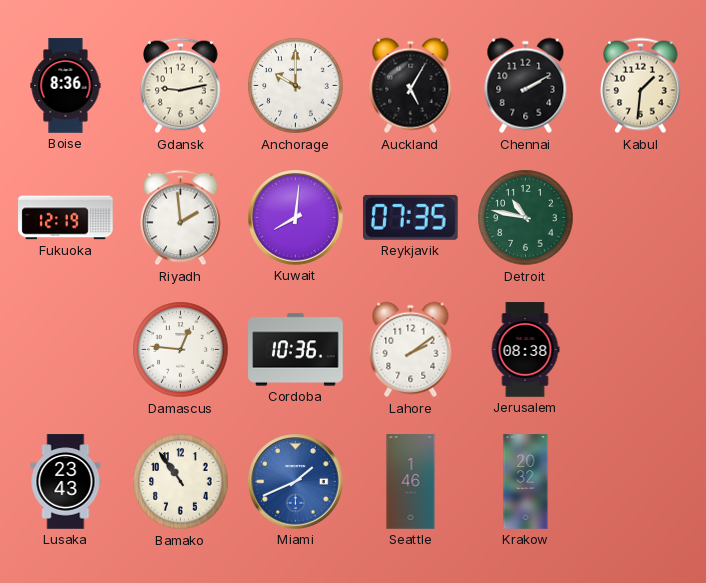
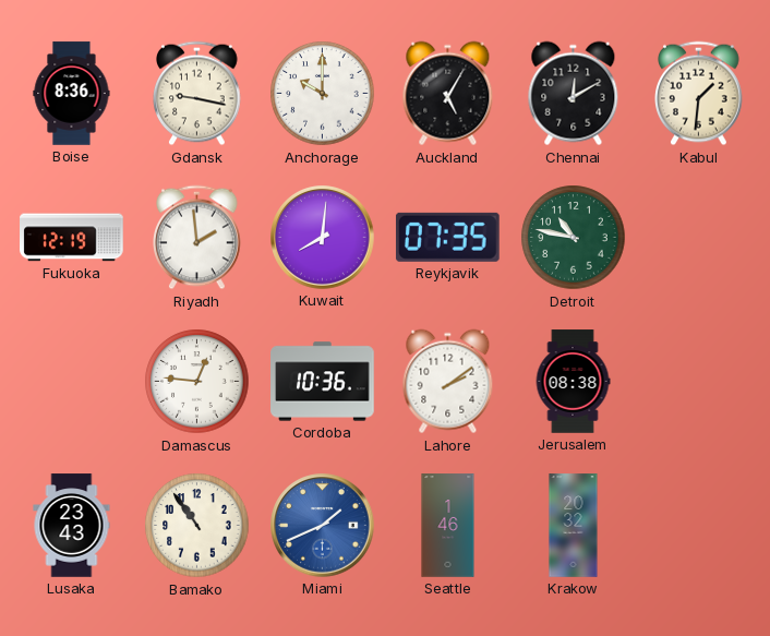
Gdansk: 9:13 -> 9:17
Chennai: 2:10 -> 12:10
